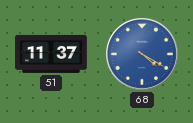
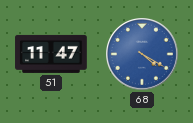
51: 11:37 -> 11:47
